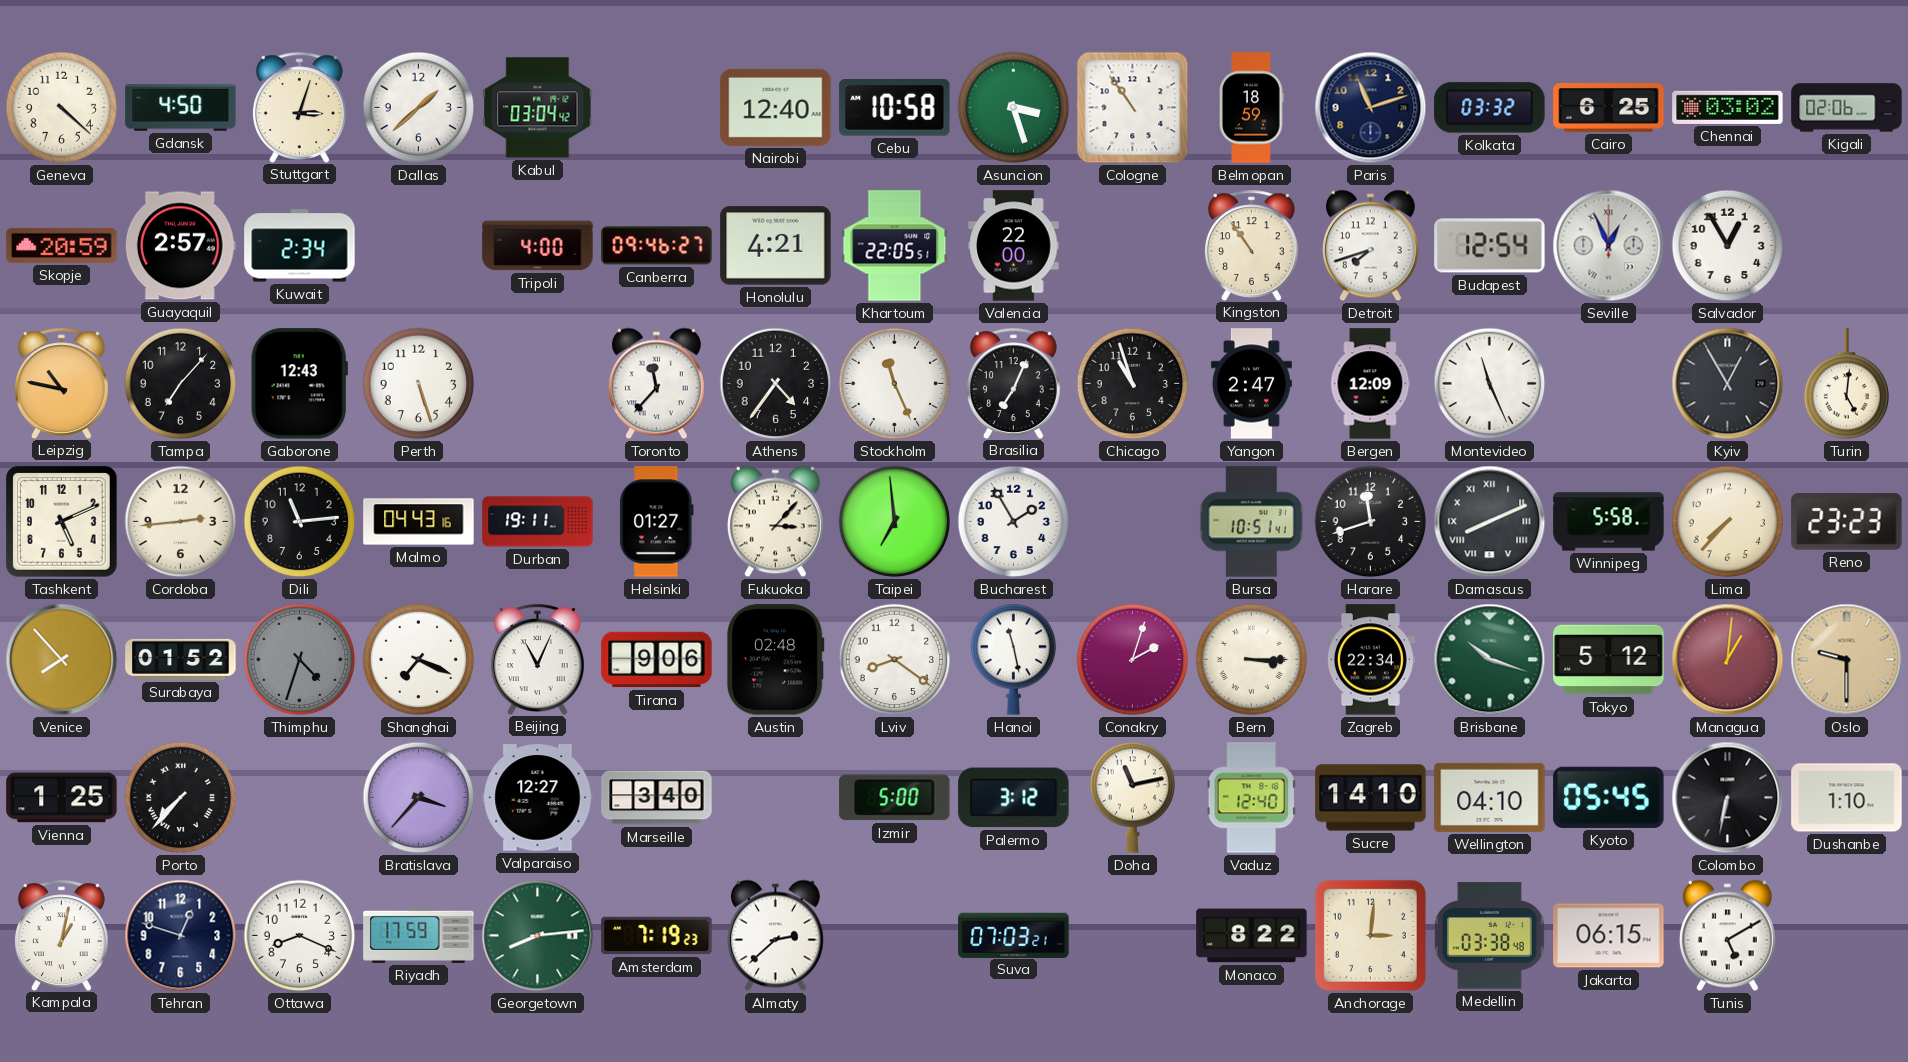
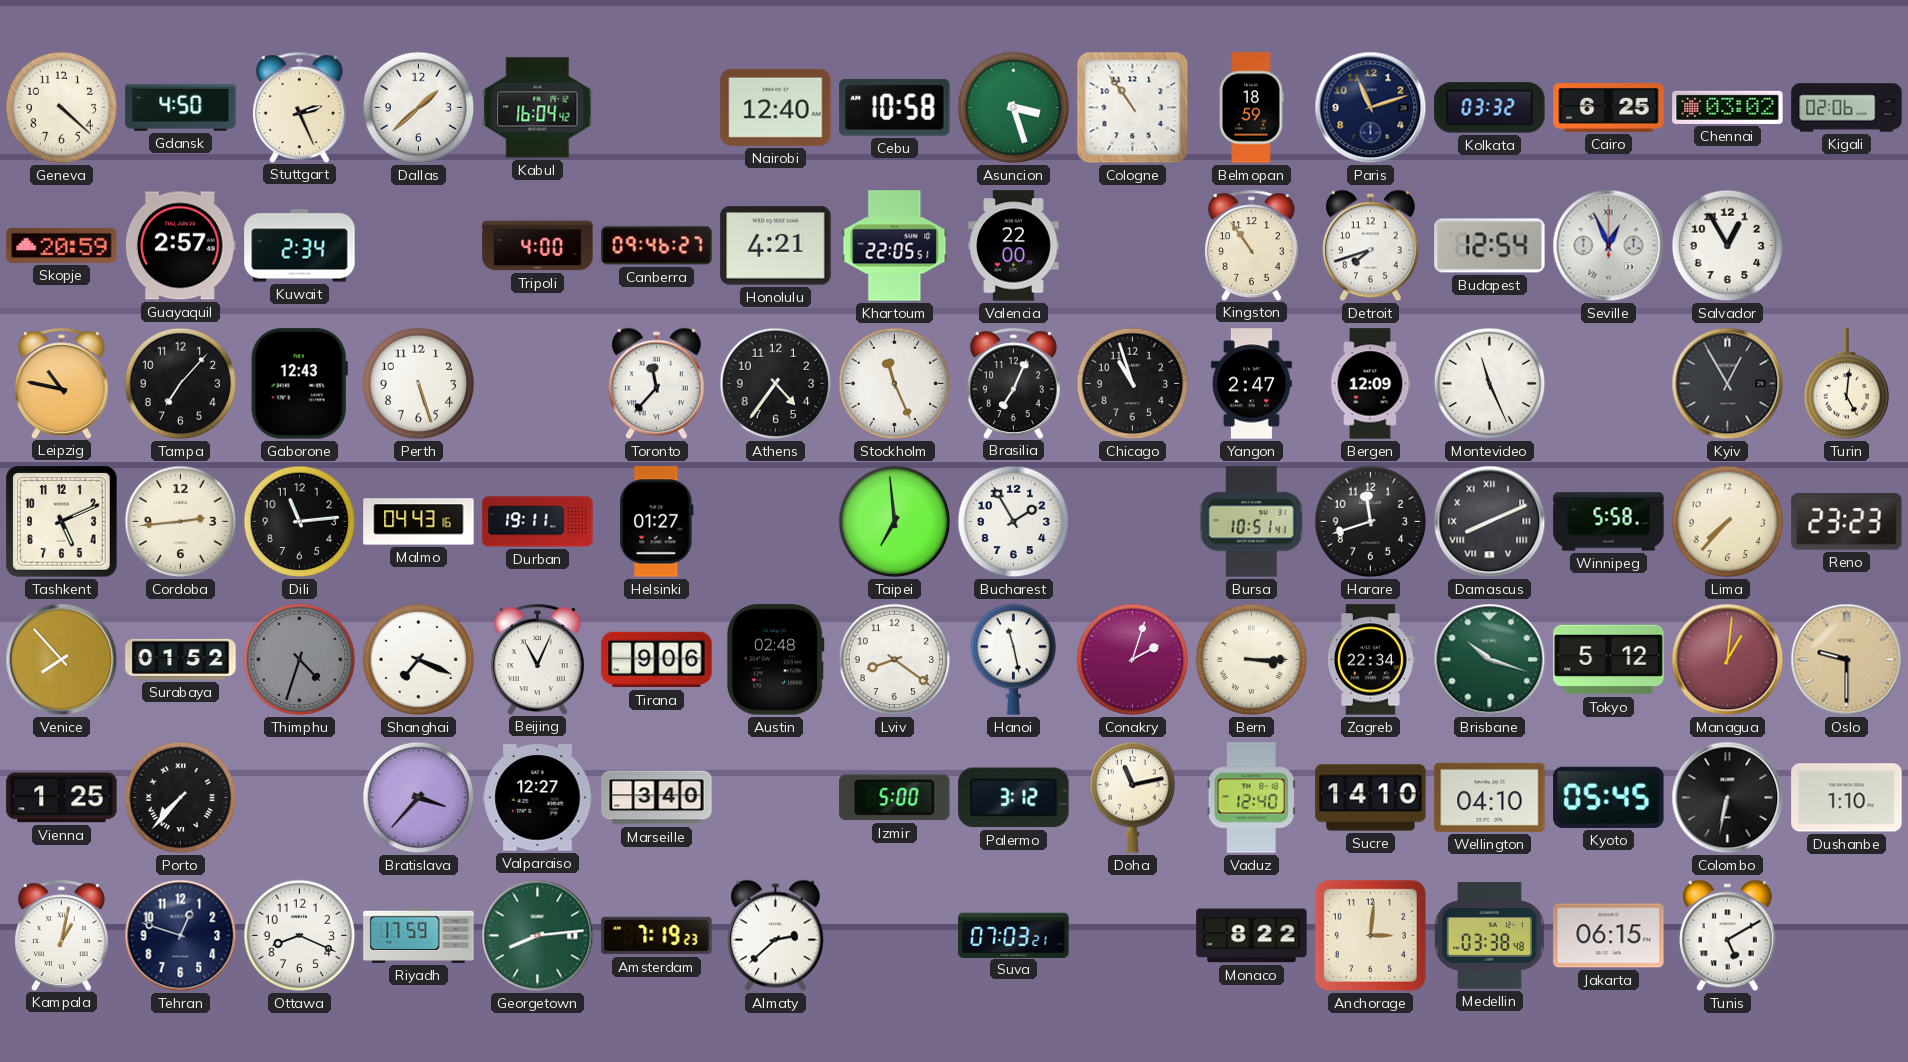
Stuttgart: 3:03 -> 2:26
Kabul: 03:04 -> 16:04
Fukuoka: 3:07 -> none
